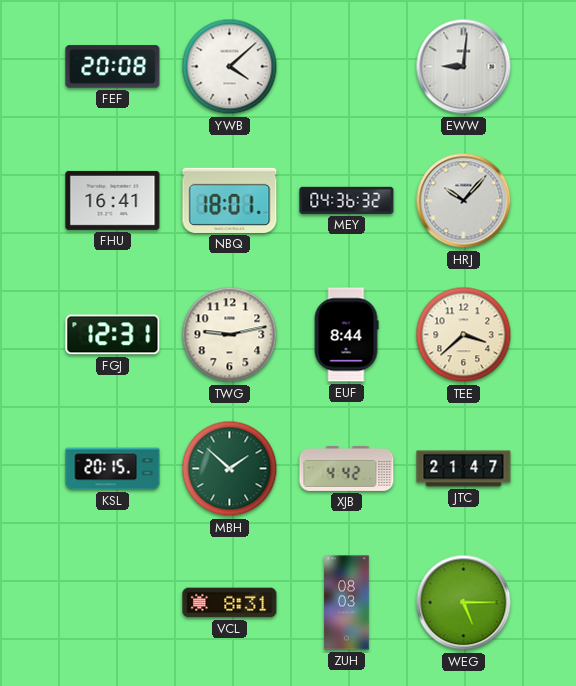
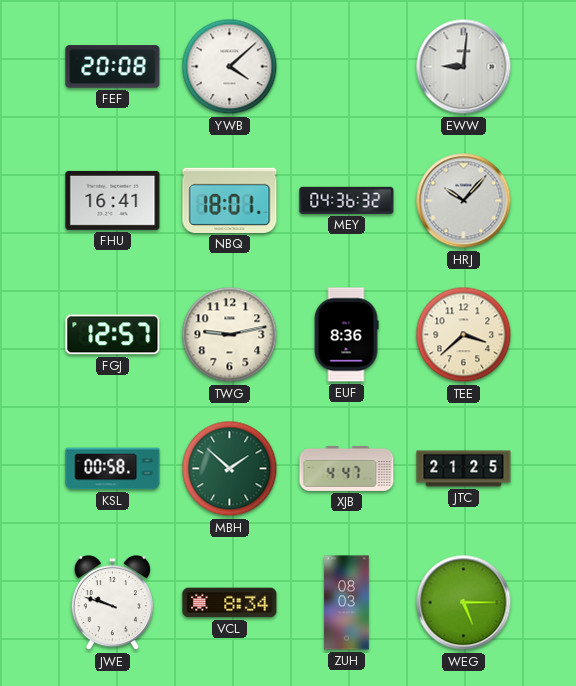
FGJ: 12:31 -> 12:57
EUF: 8:44 -> 8:36
KSL: 20:15 -> 00:58
XJB: 4:42 -> 4:47
JTC: 21:47 -> 21:25
JWE: none -> 9:48
VCL: 8:31 -> 8:34
